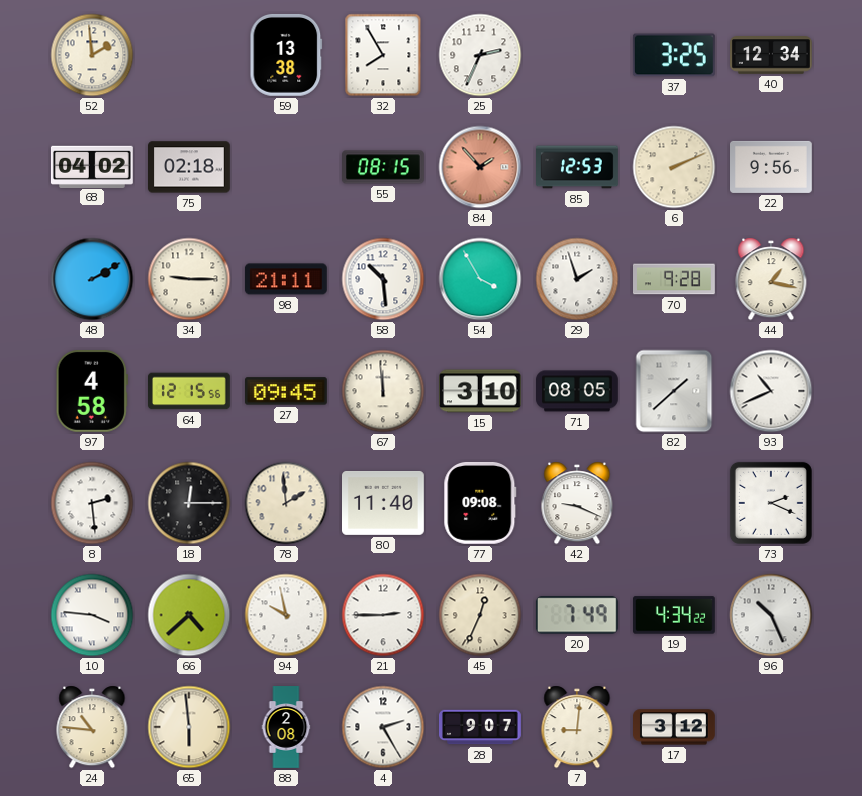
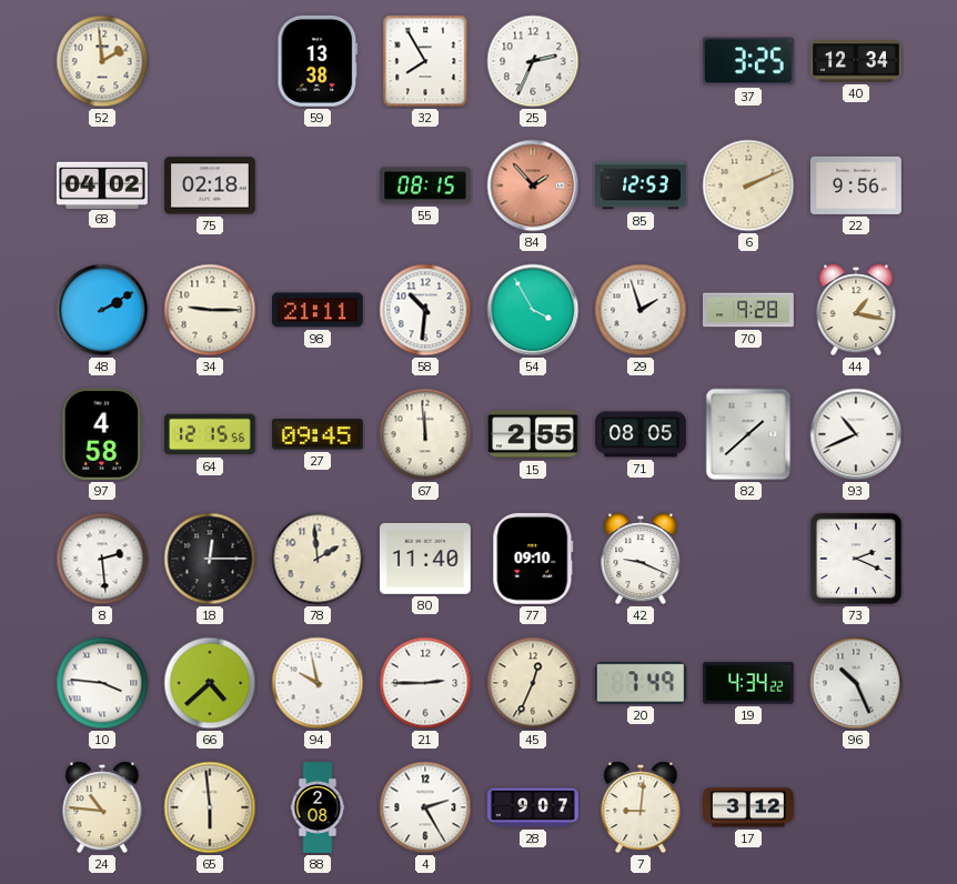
58: 10:29 -> 10:31
15: 3:10 -> 2:55
77: 09:08 -> 09:10
